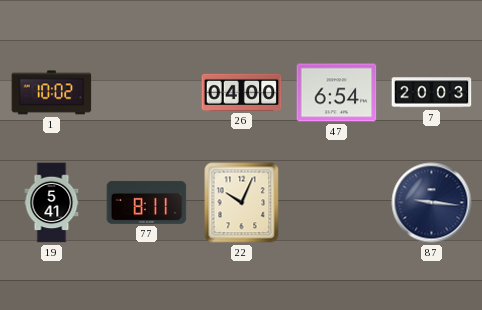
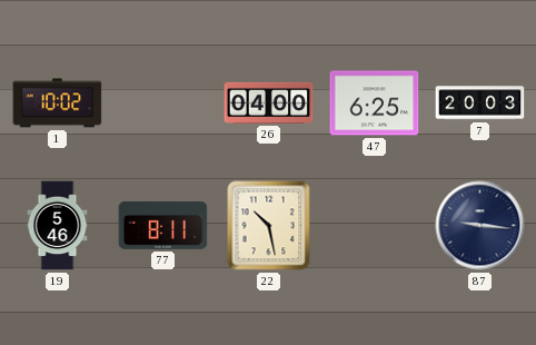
47: 6:54 -> 6:25
19: 5:41 -> 5:46
22: 10:04 -> 10:28
